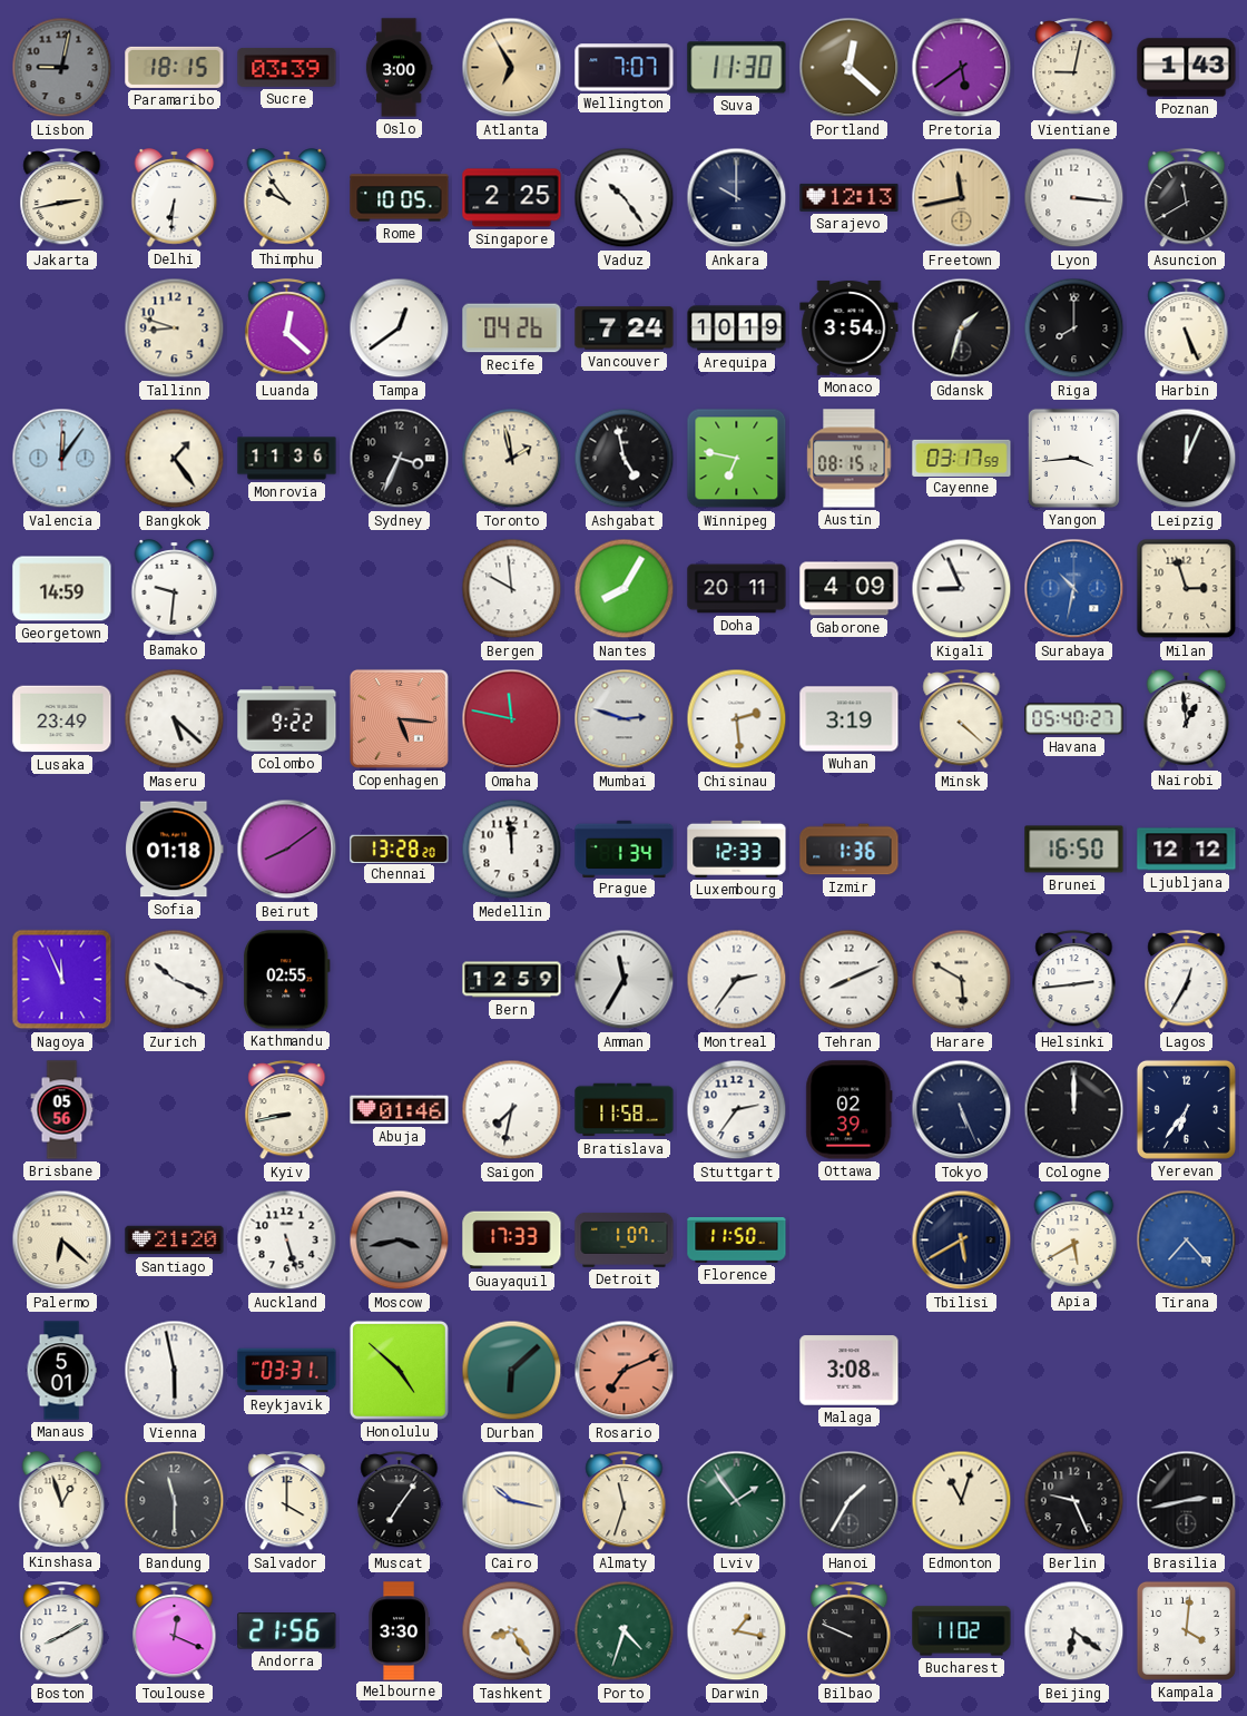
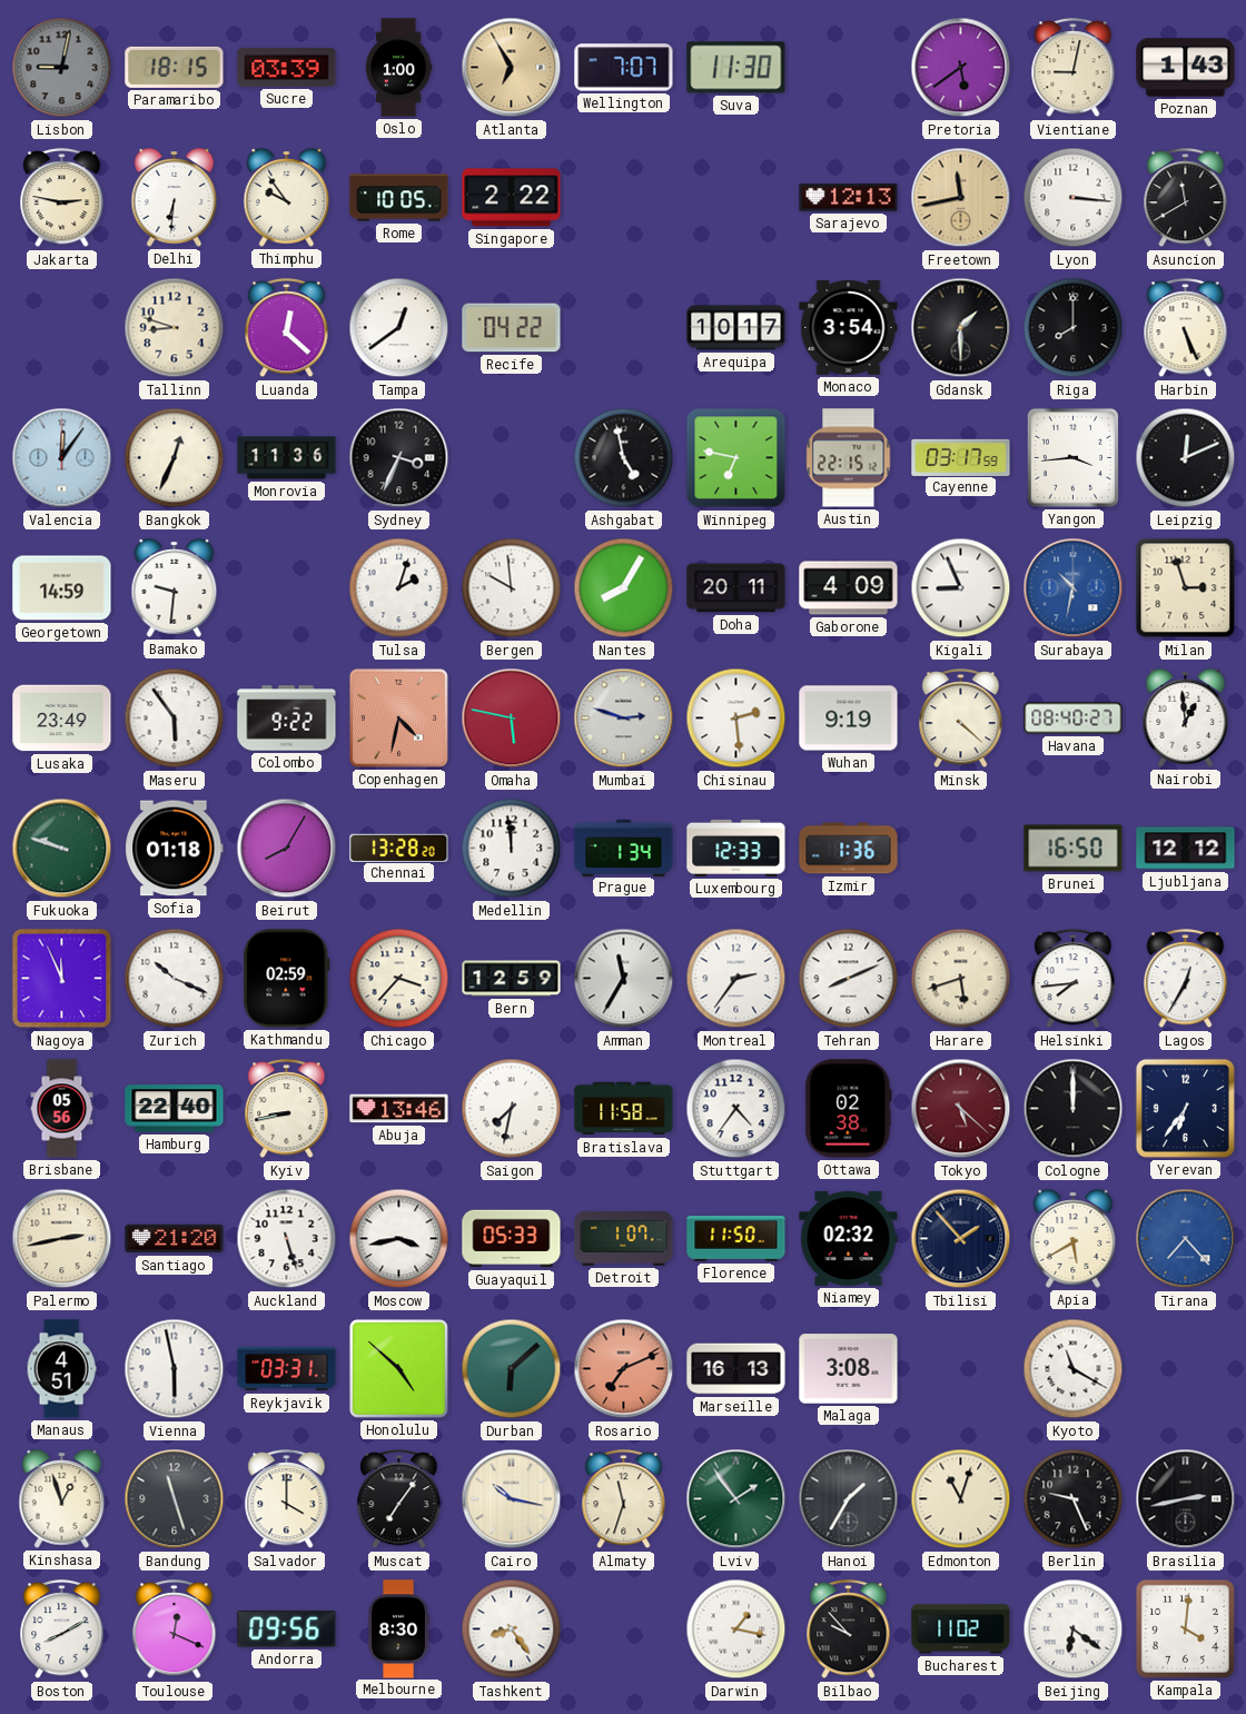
Oslo: 3:00 -> 1:00
Portland: 12:22 -> none
Jakarta: 2:43 -> 2:47
Singapore: 2:25 -> 2:22
Vaduz: 10:24 -> none
Ankara: 10:00 -> none
Recife: 04:26 -> 04:22
Vancouver: 7:24 -> none
Arequipa: 10:19 -> 10:17
Gdansk: 1:33 -> 1:30
Bangkok: 1:24 -> 12:34
Toronto: 1:58 -> none
Austin: 08:15 -> 22:15
Leipzig: 12:04 -> 12:11
Tulsa: none -> 2:03
Maseru: 5:22 -> 5:54
Copenhagen: 5:16 -> 4:32
Omaha: 11:47 -> 5:47
Wuhan: 3:19 -> 9:19
Havana: 05:40 -> 08:40
Fukuoka: none -> 9:48
Beirut: 8:09 -> 8:05
Kathmandu: 02:55 -> 02:59
Chicago: none -> 3:37
Harare: 5:50 -> 5:42
Helsinki: 2:44 -> 7:44
Hamburg: none -> 22:40
Abuja: 01:46 -> 13:46
Stuttgart: 2:36 -> 4:36
Ottawa: 02:39 -> 02:38
Tokyo: 5:26 -> 5:22
Tokyo dial: navy -> burgundy
Palermo: 6:22 -> 2:43
Moscow dial: grey -> white
Guayaquil: 17:33 -> 05:33
Niamey: none -> 02:32
Tbilisi: 5:40 -> 1:53
Manaus: 5:01 -> 4:51
Marseille: none -> 16:13
Kyoto: none -> 11:20
Bandung: 11:30 -> 11:27
Andorra: 21:56 -> 09:56
Melbourne: 3:30 -> 8:30
Porto: 4:33 -> none
Bilbao: 9:49 -> 9:53
